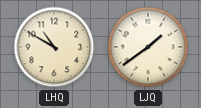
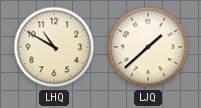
LJQ: 1:39 -> 1:38
